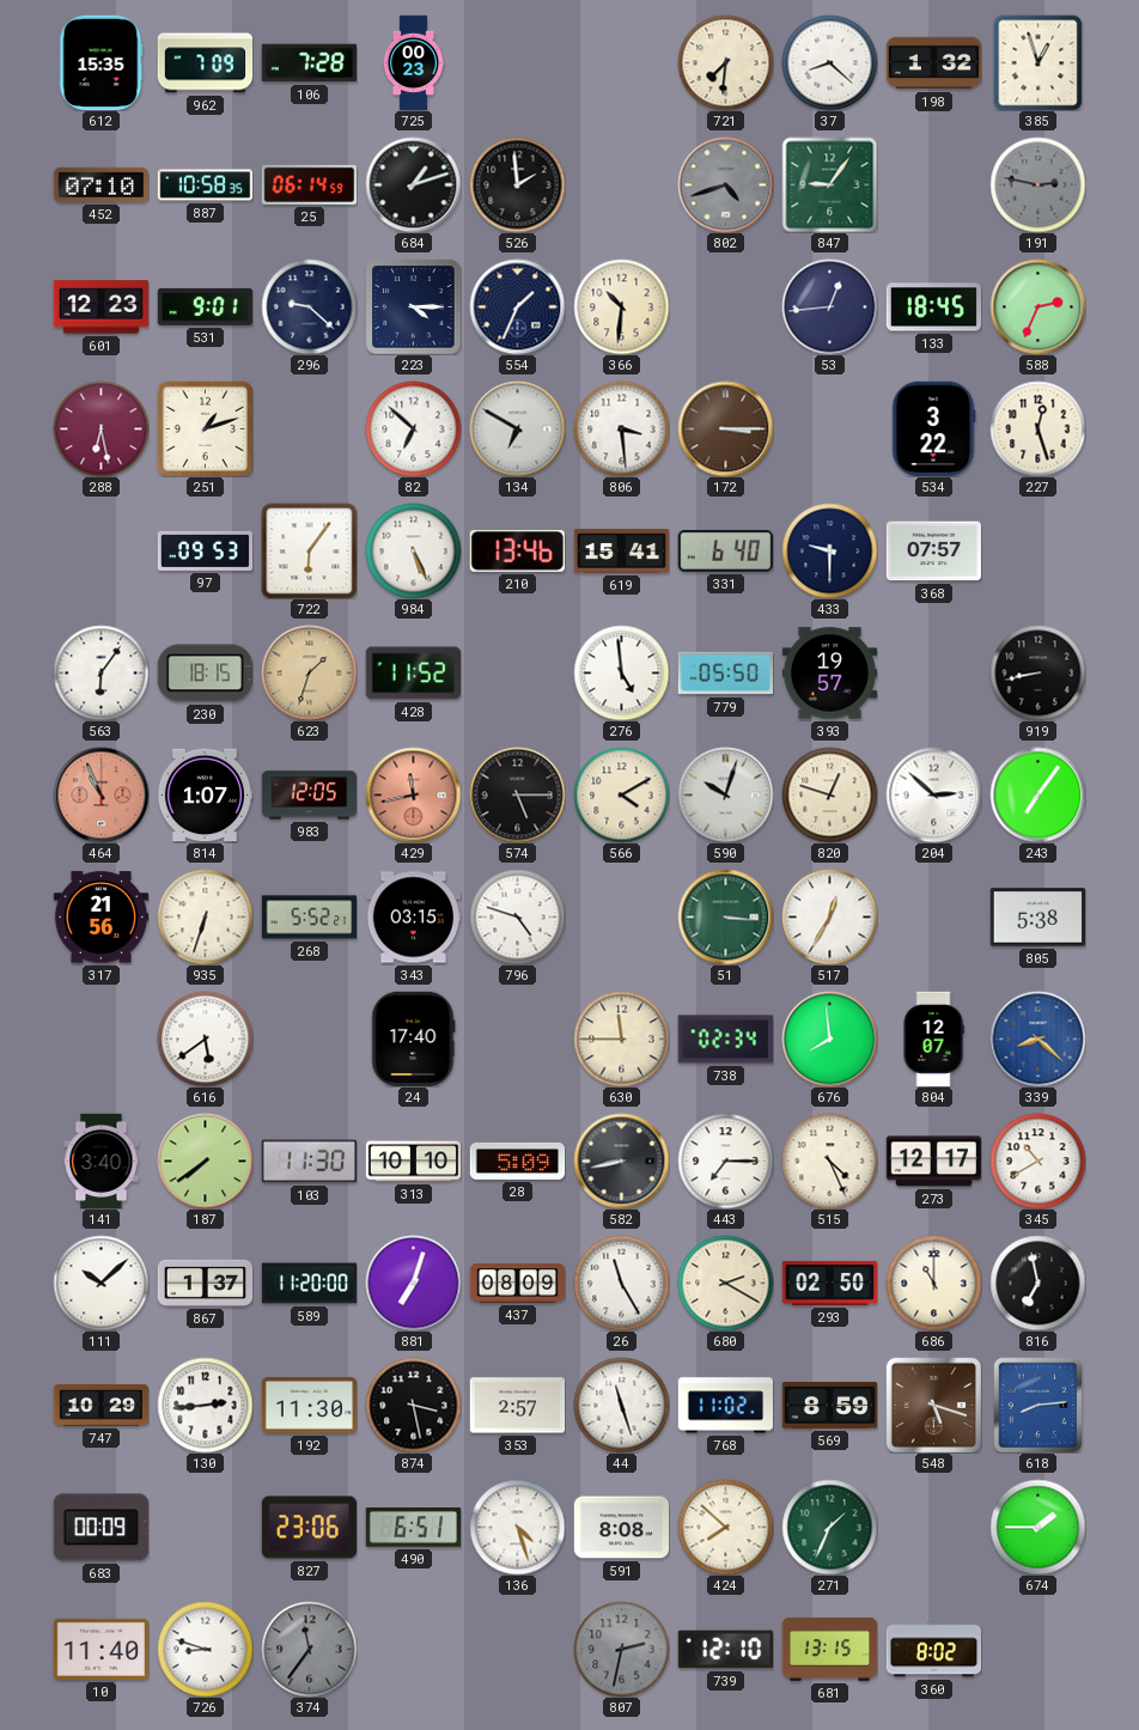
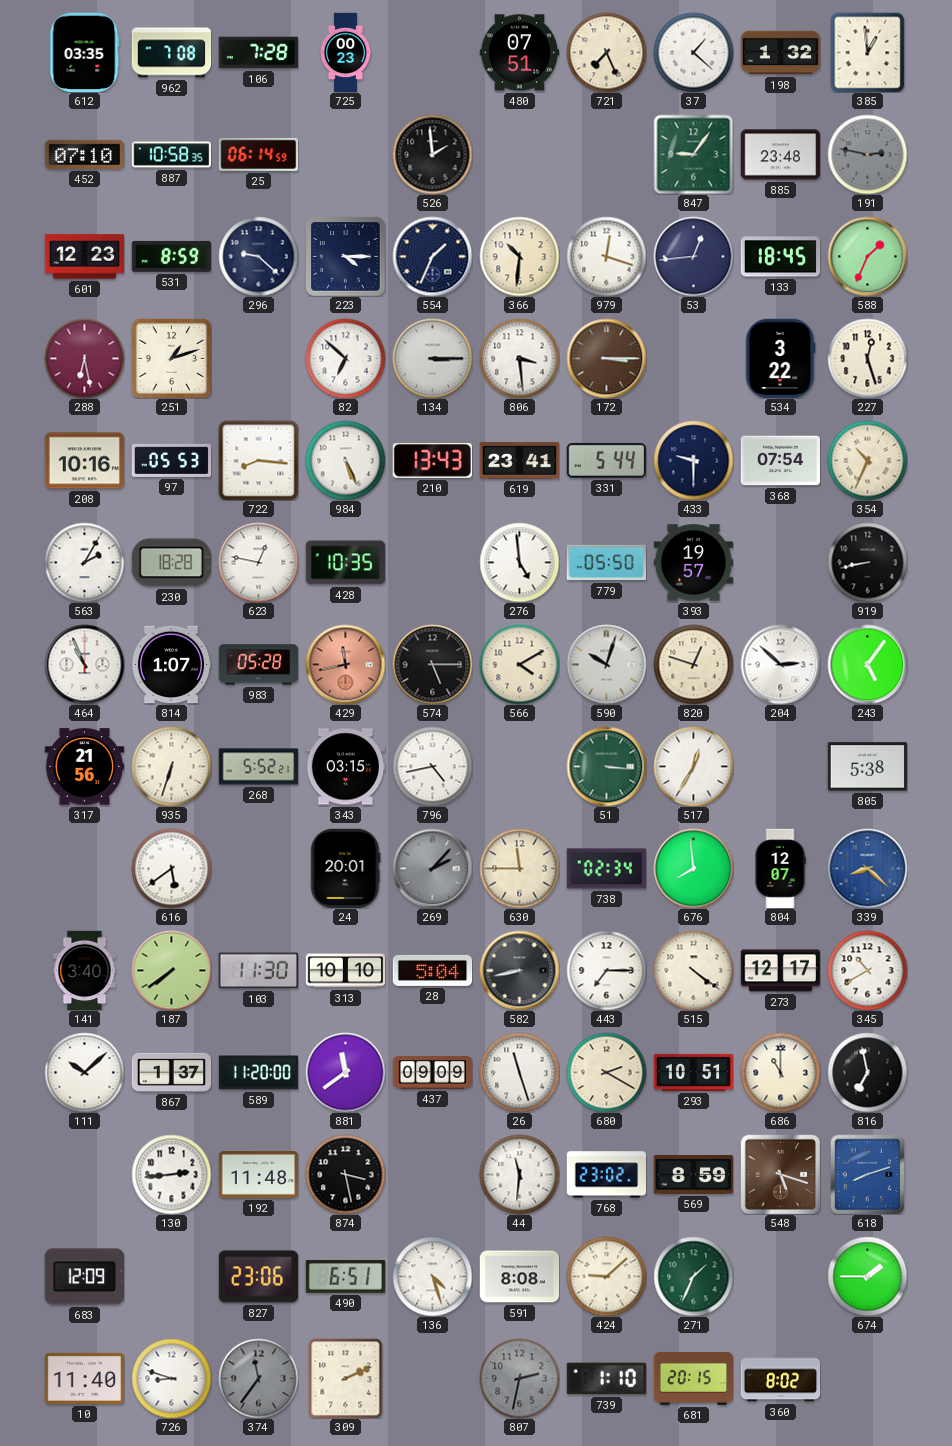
612: 15:35 -> 03:35
962: 7:09 -> 7:08
480: none -> 07:51
721: 7:31 -> 7:26
37: 8:22 -> 1:22
385: 12:57 -> 12:59
684: 1:12 -> none
802: 4:42 -> none
885: none -> 23:48
531: 9:01 -> 8:59
979: none -> 12:18
588: 2:34 -> 1:34
134: 6:50 -> 3:15
208: none -> 10:16
97: 09:53 -> 05:53
722: 6:06 -> 8:16
210: 13:46 -> 13:43
619: 15:41 -> 23:41
331: 6:40 -> 5:44
368: 07:57 -> 07:54
354: none -> 10:34
563: 6:06 -> 2:05
230: 18:15 -> 18:28
623: 1:33 -> 12:47
623 dial: champagne -> white
428: 11:52 -> 10:35
464 dial: salmon -> white
983: 12:05 -> 05:28
243: 7:06 -> 5:06
796: 4:48 -> 4:43
24: 17:40 -> 20:01
269: none -> 2:07
28: 5:09 -> 5:04
515: 4:26 -> 4:21
881: 7:03 -> 11:39
437: 08:09 -> 09:09
26: 11:25 -> 11:27
293: 02:50 -> 10:51
747: 10:29 -> none
192: 11:30 -> 11:48
353: 2:57 -> none
44: 11:27 -> 11:31
768: 11:02 -> 23:02
618: 8:14 -> 8:12
683: 00:09 -> 12:09
424: 7:52 -> 9:08
309: none -> 2:11
739: 12:10 -> 1:10
681: 13:15 -> 20:15
